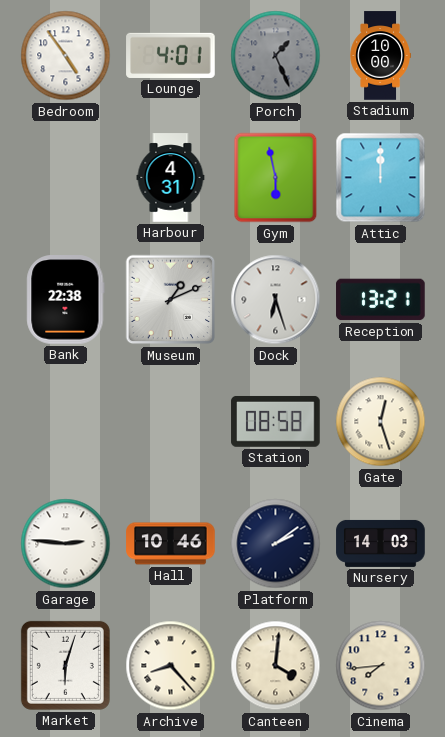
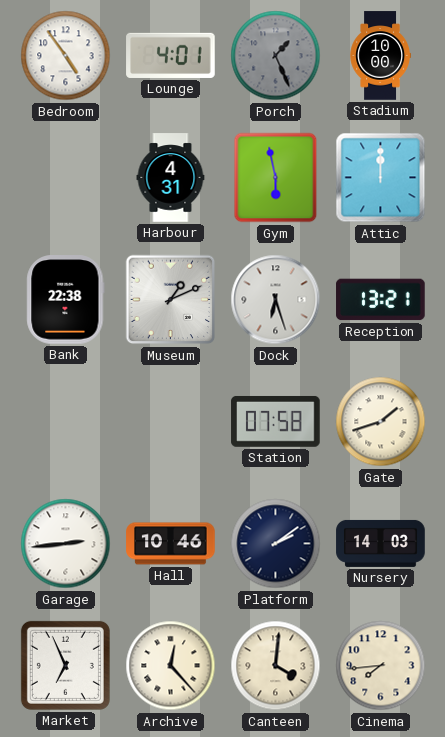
Station: 08:58 -> 07:58
Gate: 12:27 -> 1:42
Garage: 2:46 -> 2:44
Market: 6:03 -> 6:56
Archive: 8:23 -> 12:23
